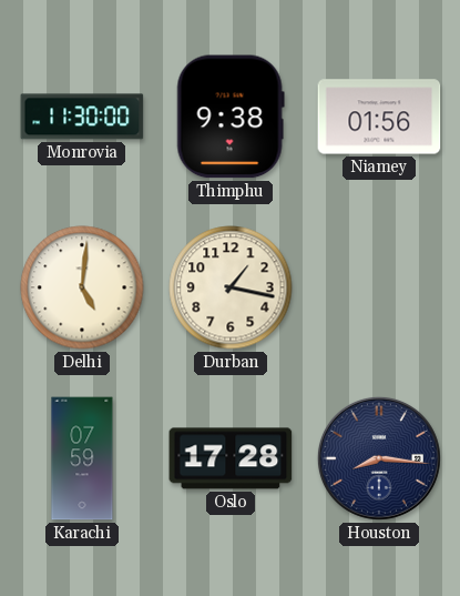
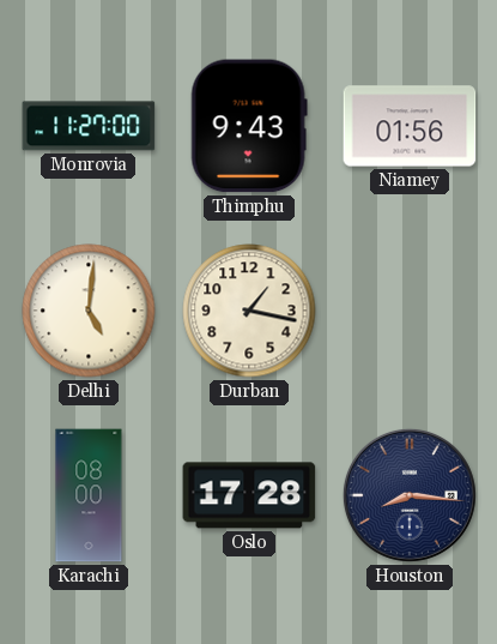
Monrovia: 11:30 -> 11:27
Thimphu: 9:38 -> 9:43
Karachi: 07:59 -> 08:00
